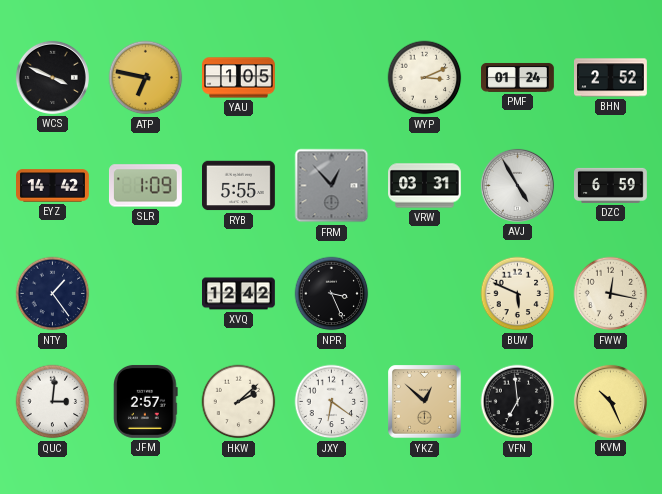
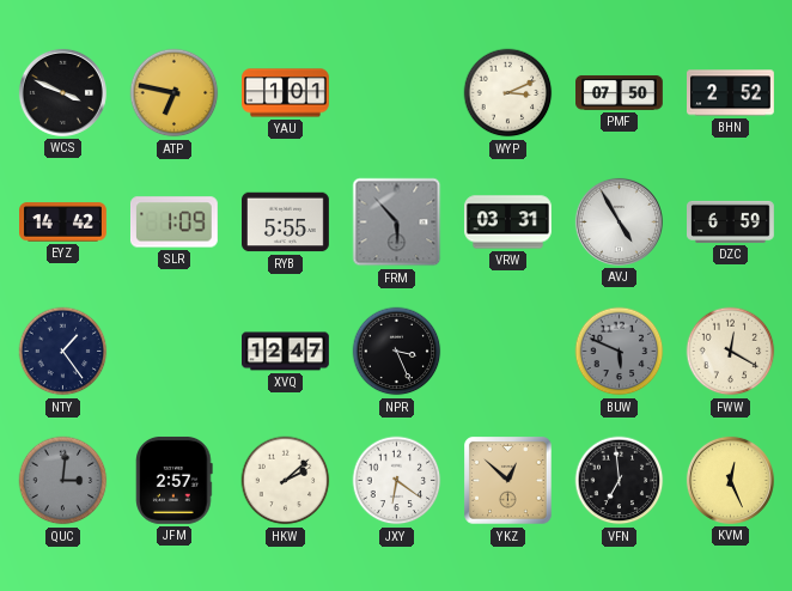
YAU: 1:05 -> 1:01
PMF: 01:24 -> 07:50
FRM: 12:53 -> 5:53
XVQ: 12:42 -> 12:47
BUW dial: cream -> grey
FWW: 12:17 -> 12:20
QUC dial: white -> grey
KVM: 10:26 -> 12:26
